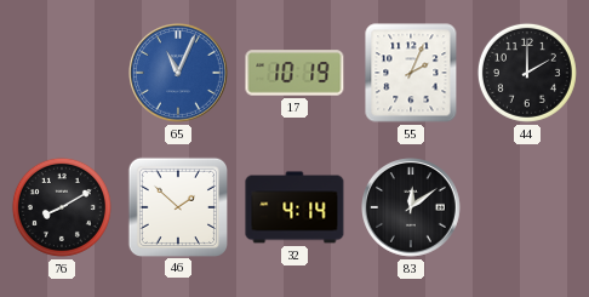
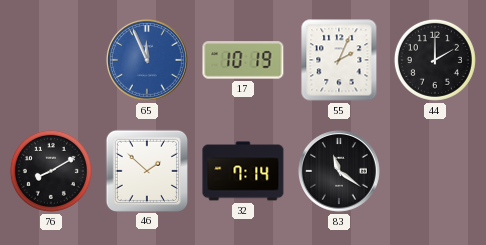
65: 11:04 -> 11:56
32: 4:14 -> 7:14
83: 12:09 -> 11:21
